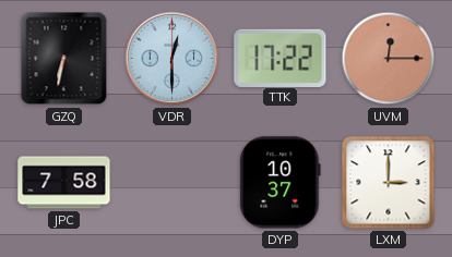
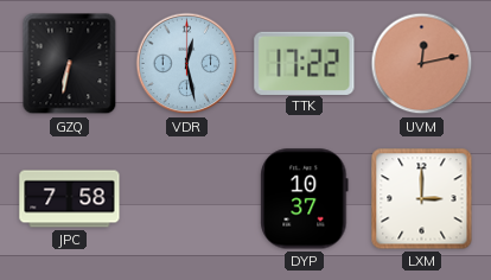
VDR: 12:30 -> 12:28
UVM: 12:15 -> 12:13
